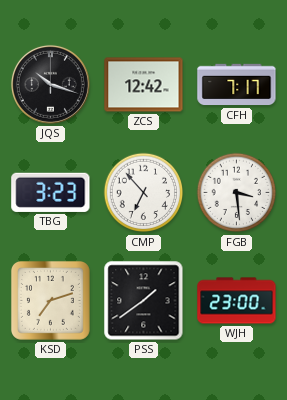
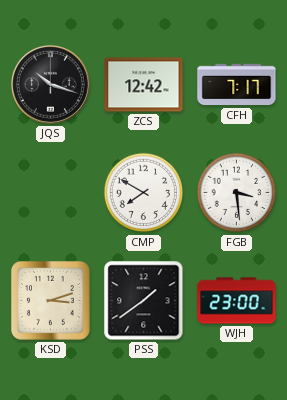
TBG: 3:23 -> none
CMP: 6:53 -> 7:50
KSD: 7:12 -> 3:12
